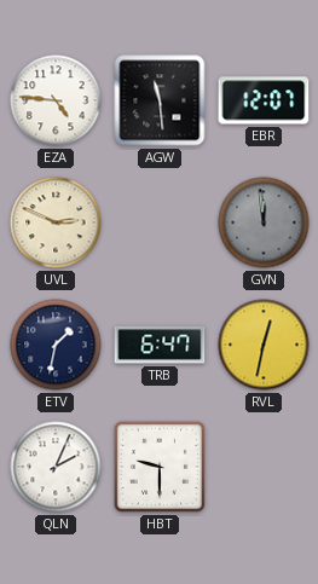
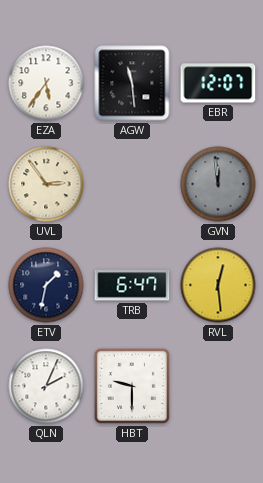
EZA: 4:46 -> 5:36
UVL: 2:49 -> 2:54
RVL: 12:32 -> 12:29
